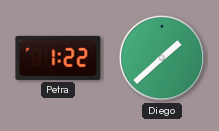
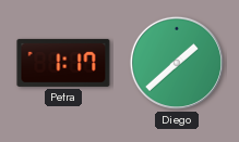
Petra: 1:22 -> 1:17
